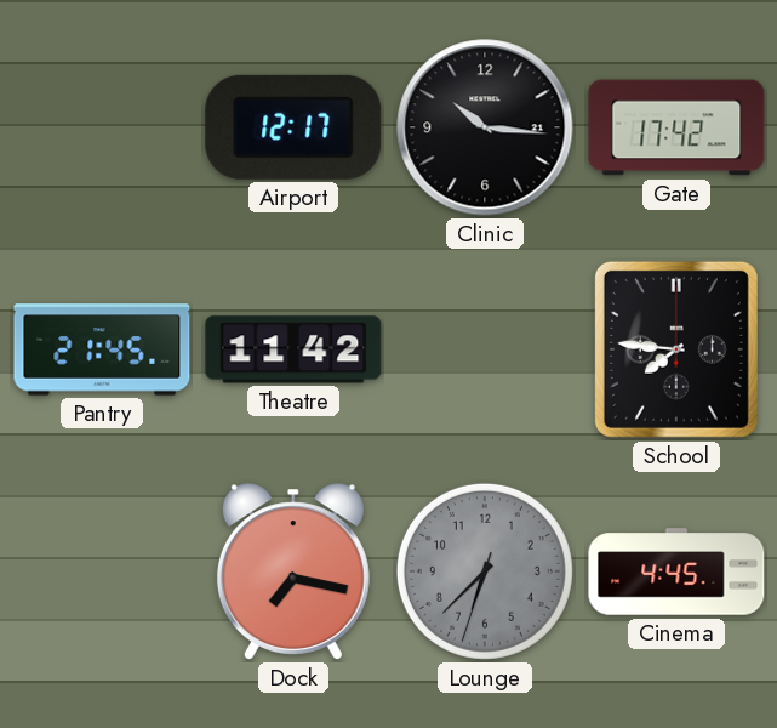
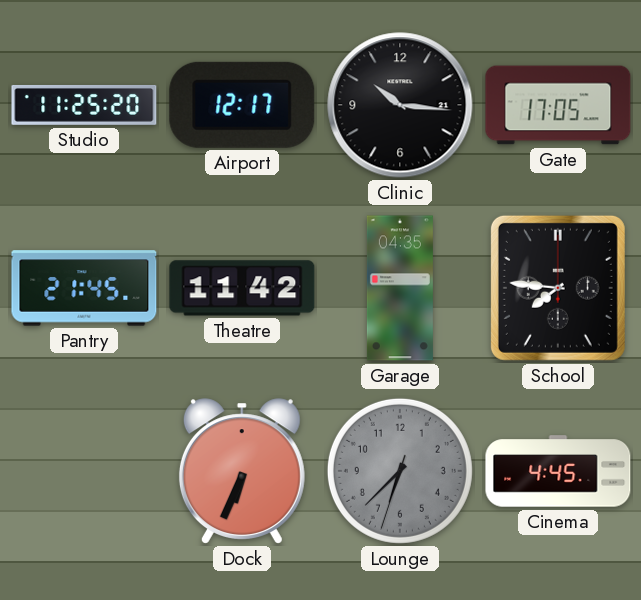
Studio: none -> 11:25
Gate: 17:42 -> 17:05
Garage: none -> 04:35
Dock: 7:17 -> 6:34
